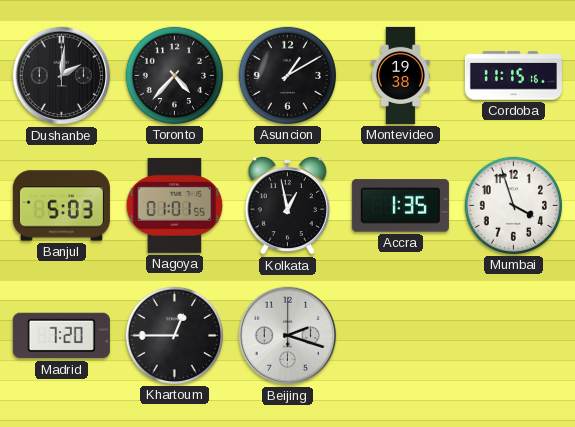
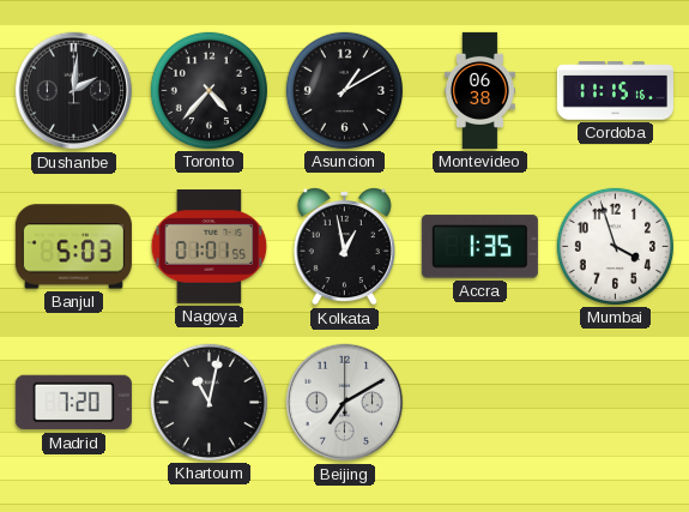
Montevideo: 19:38 -> 06:38
Khartoum: 12:45 -> 11:02
Beijing: 2:18 -> 7:10
